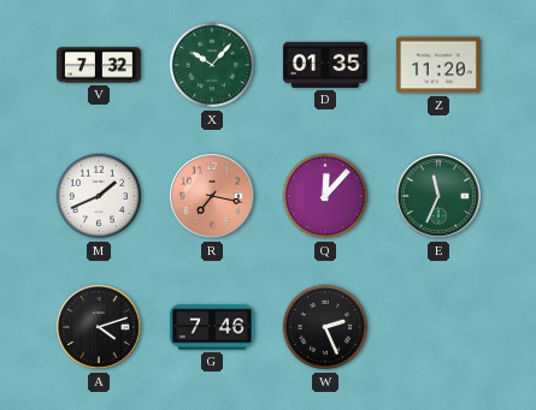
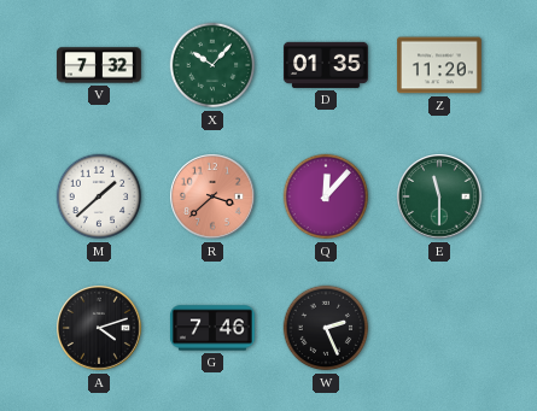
M: 1:41 -> 1:38
R: 7:17 -> 3:38
E: 11:34 -> 11:30
